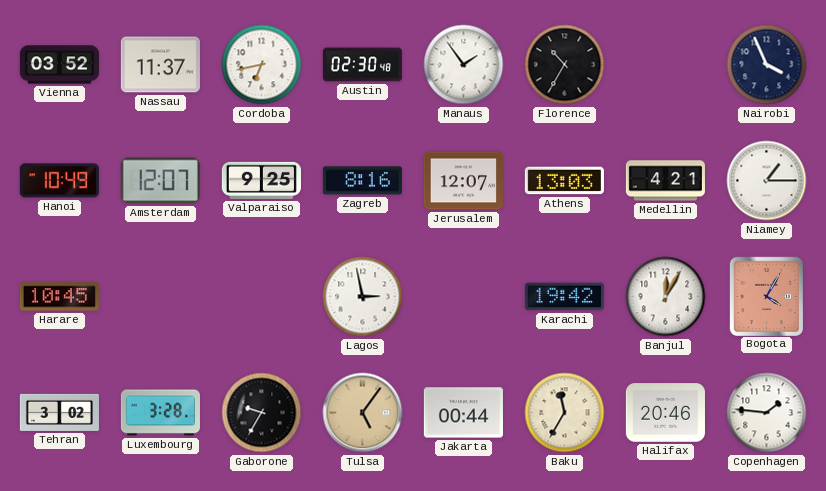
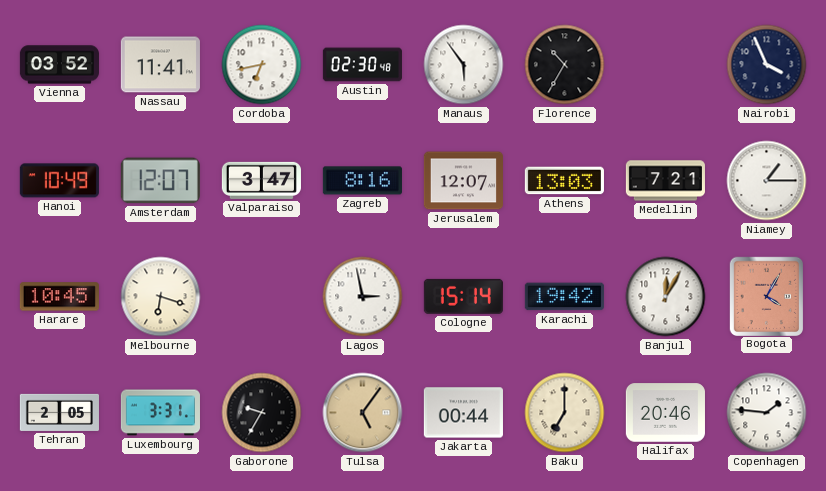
Nassau: 11:37 -> 11:41
Manaus: 1:54 -> 5:54
Valparaiso: 9:25 -> 3:47
Medellin: 4:21 -> 7:21
Melbourne: none -> 6:18
Cologne: none -> 15:14
Tehran: 3:02 -> 2:05
Luxembourg: 3:28 -> 3:31
Baku: 11:35 -> 7:00
